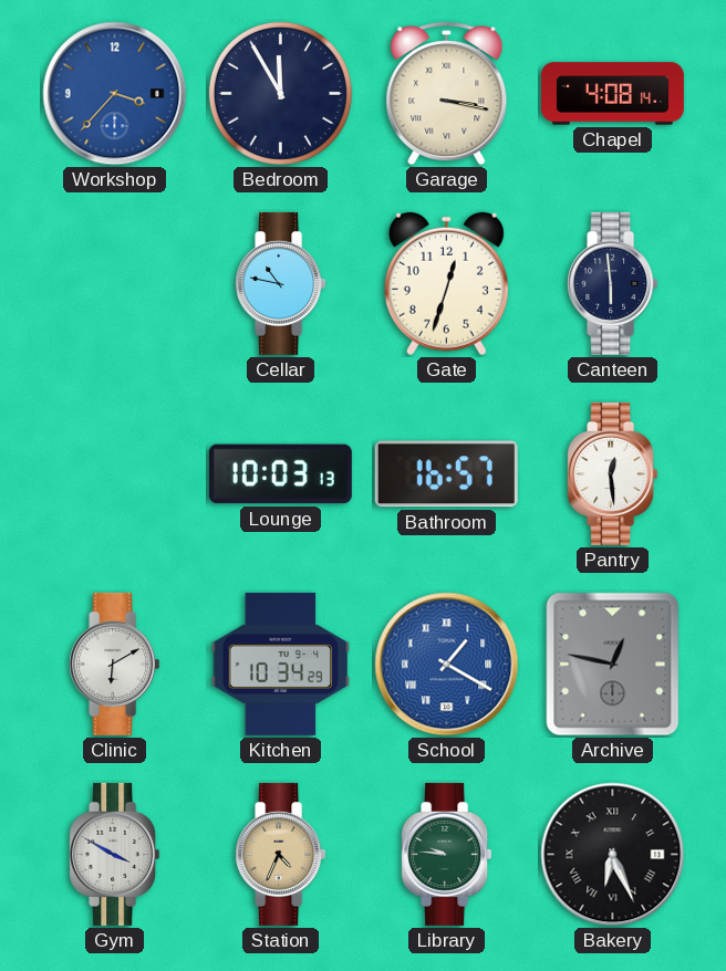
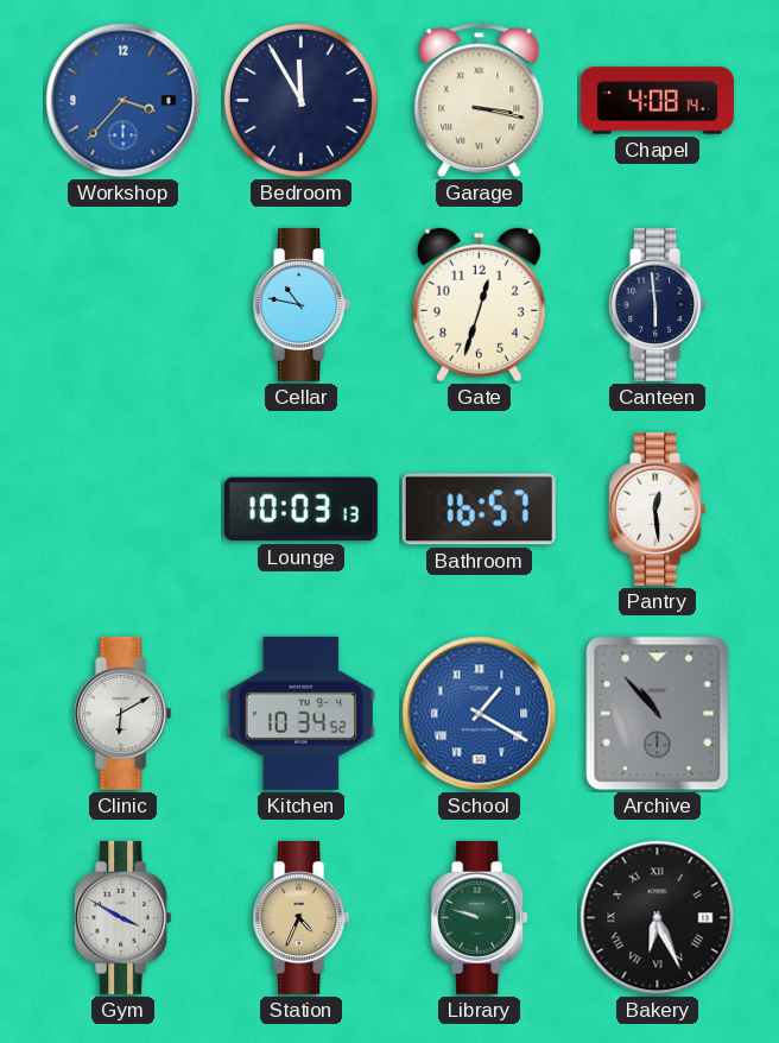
Kitchen: 10:34:29 -> 10:34:52
Archive: 12:47 -> 10:53
Library: 9:46 -> 9:48
